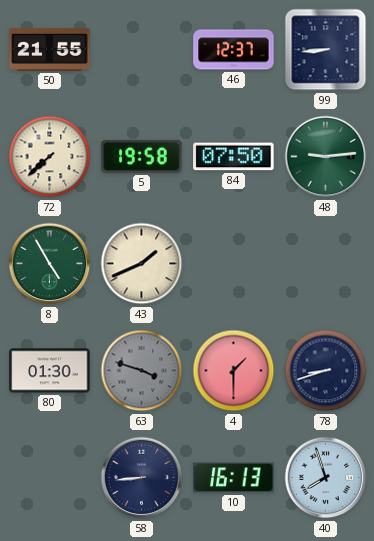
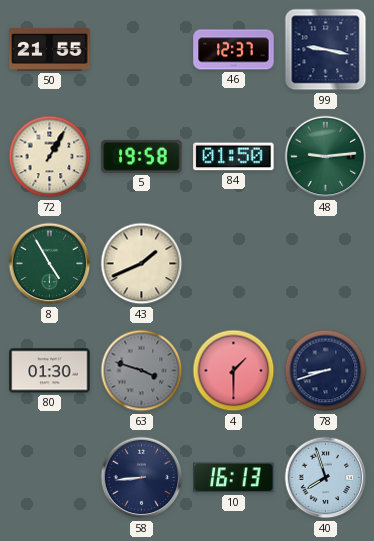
99: 8:44 -> 9:17
72: 7:38 -> 1:05
84: 07:50 -> 01:50
